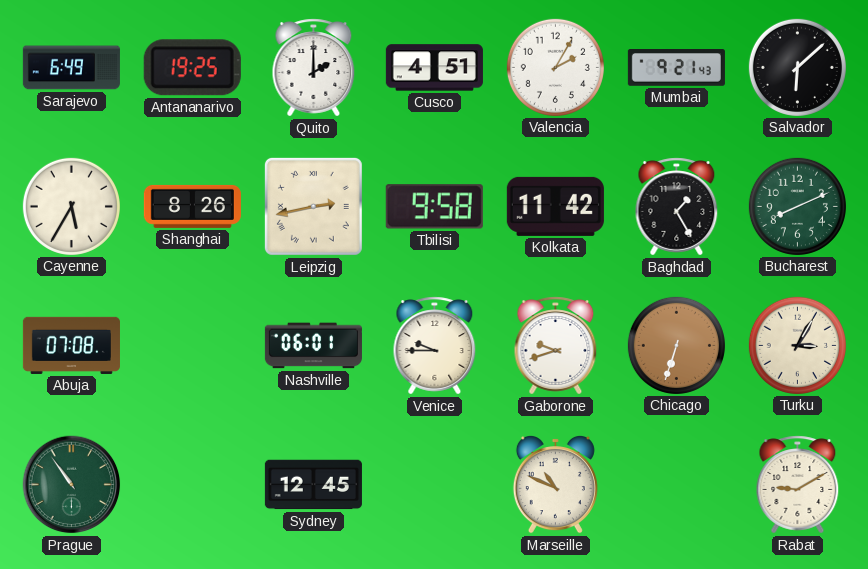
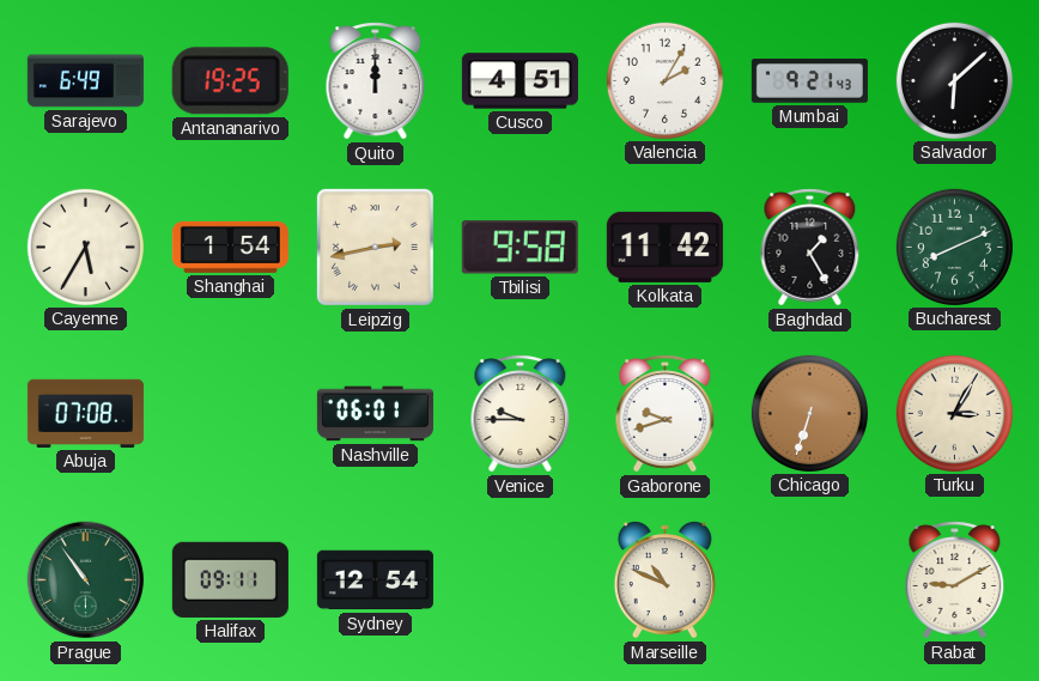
Quito: 2:00 -> 12:00
Shanghai: 8:26 -> 1:54
Halifax: none -> 09:11
Sydney: 12:45 -> 12:54
